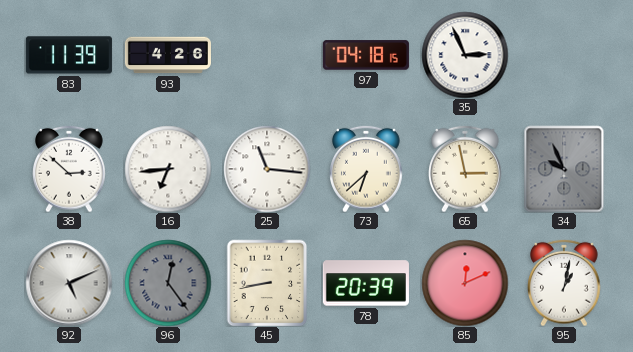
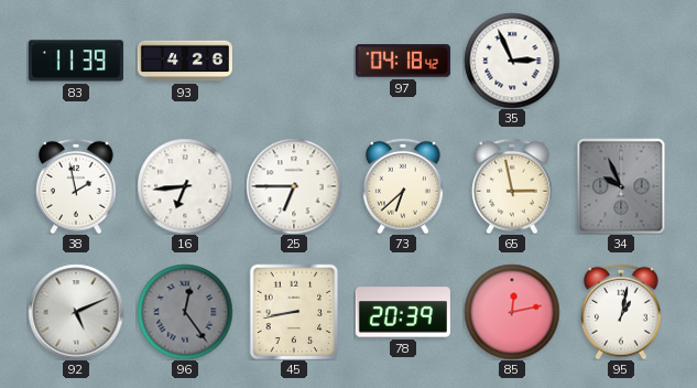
97: 04:18:15 -> 04:18:42
38: 2:52 -> 1:58
25: 11:16 -> 6:45
85: 12:11 -> 12:13
